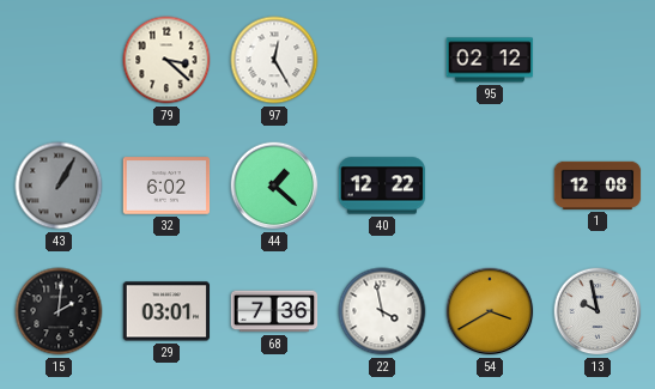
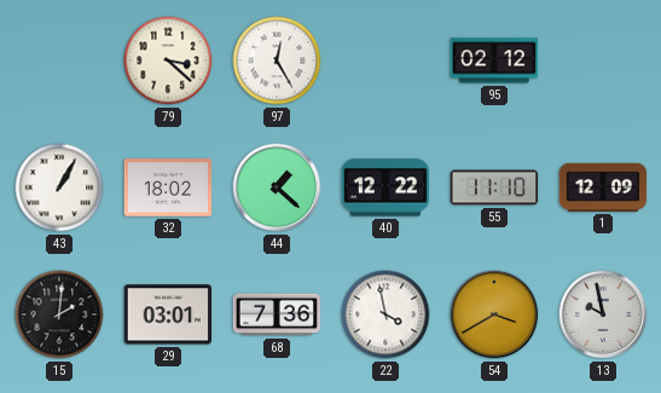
43 dial: grey -> white
32: 6:02 -> 18:02
55: none -> 11:10
1: 12:08 -> 12:09
